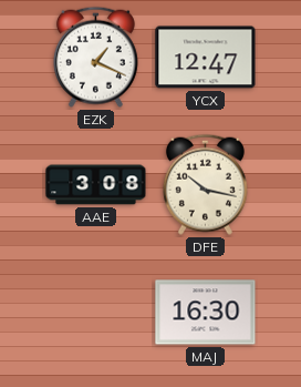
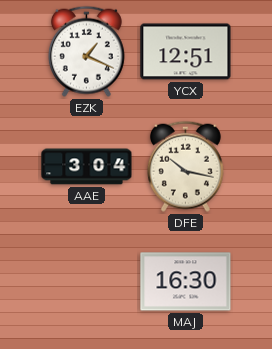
YCX: 12:47 -> 12:51
AAE: 3:08 -> 3:04
